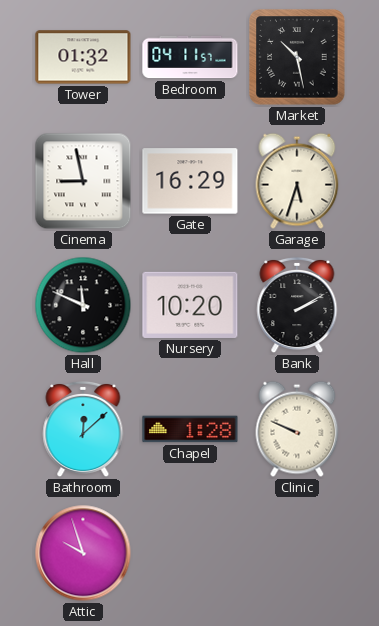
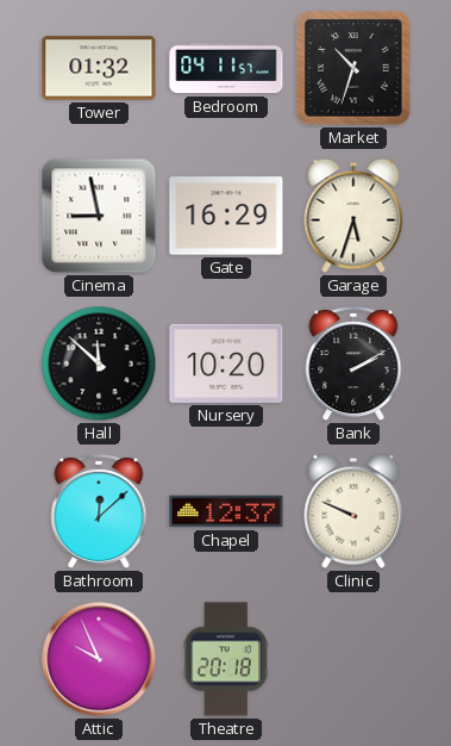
Market: 10:28 -> 10:33
Hall: 11:49 -> 11:52
Chapel: 1:28 -> 12:37
Attic: 9:57 -> 9:56
Theatre: none -> 20:18
